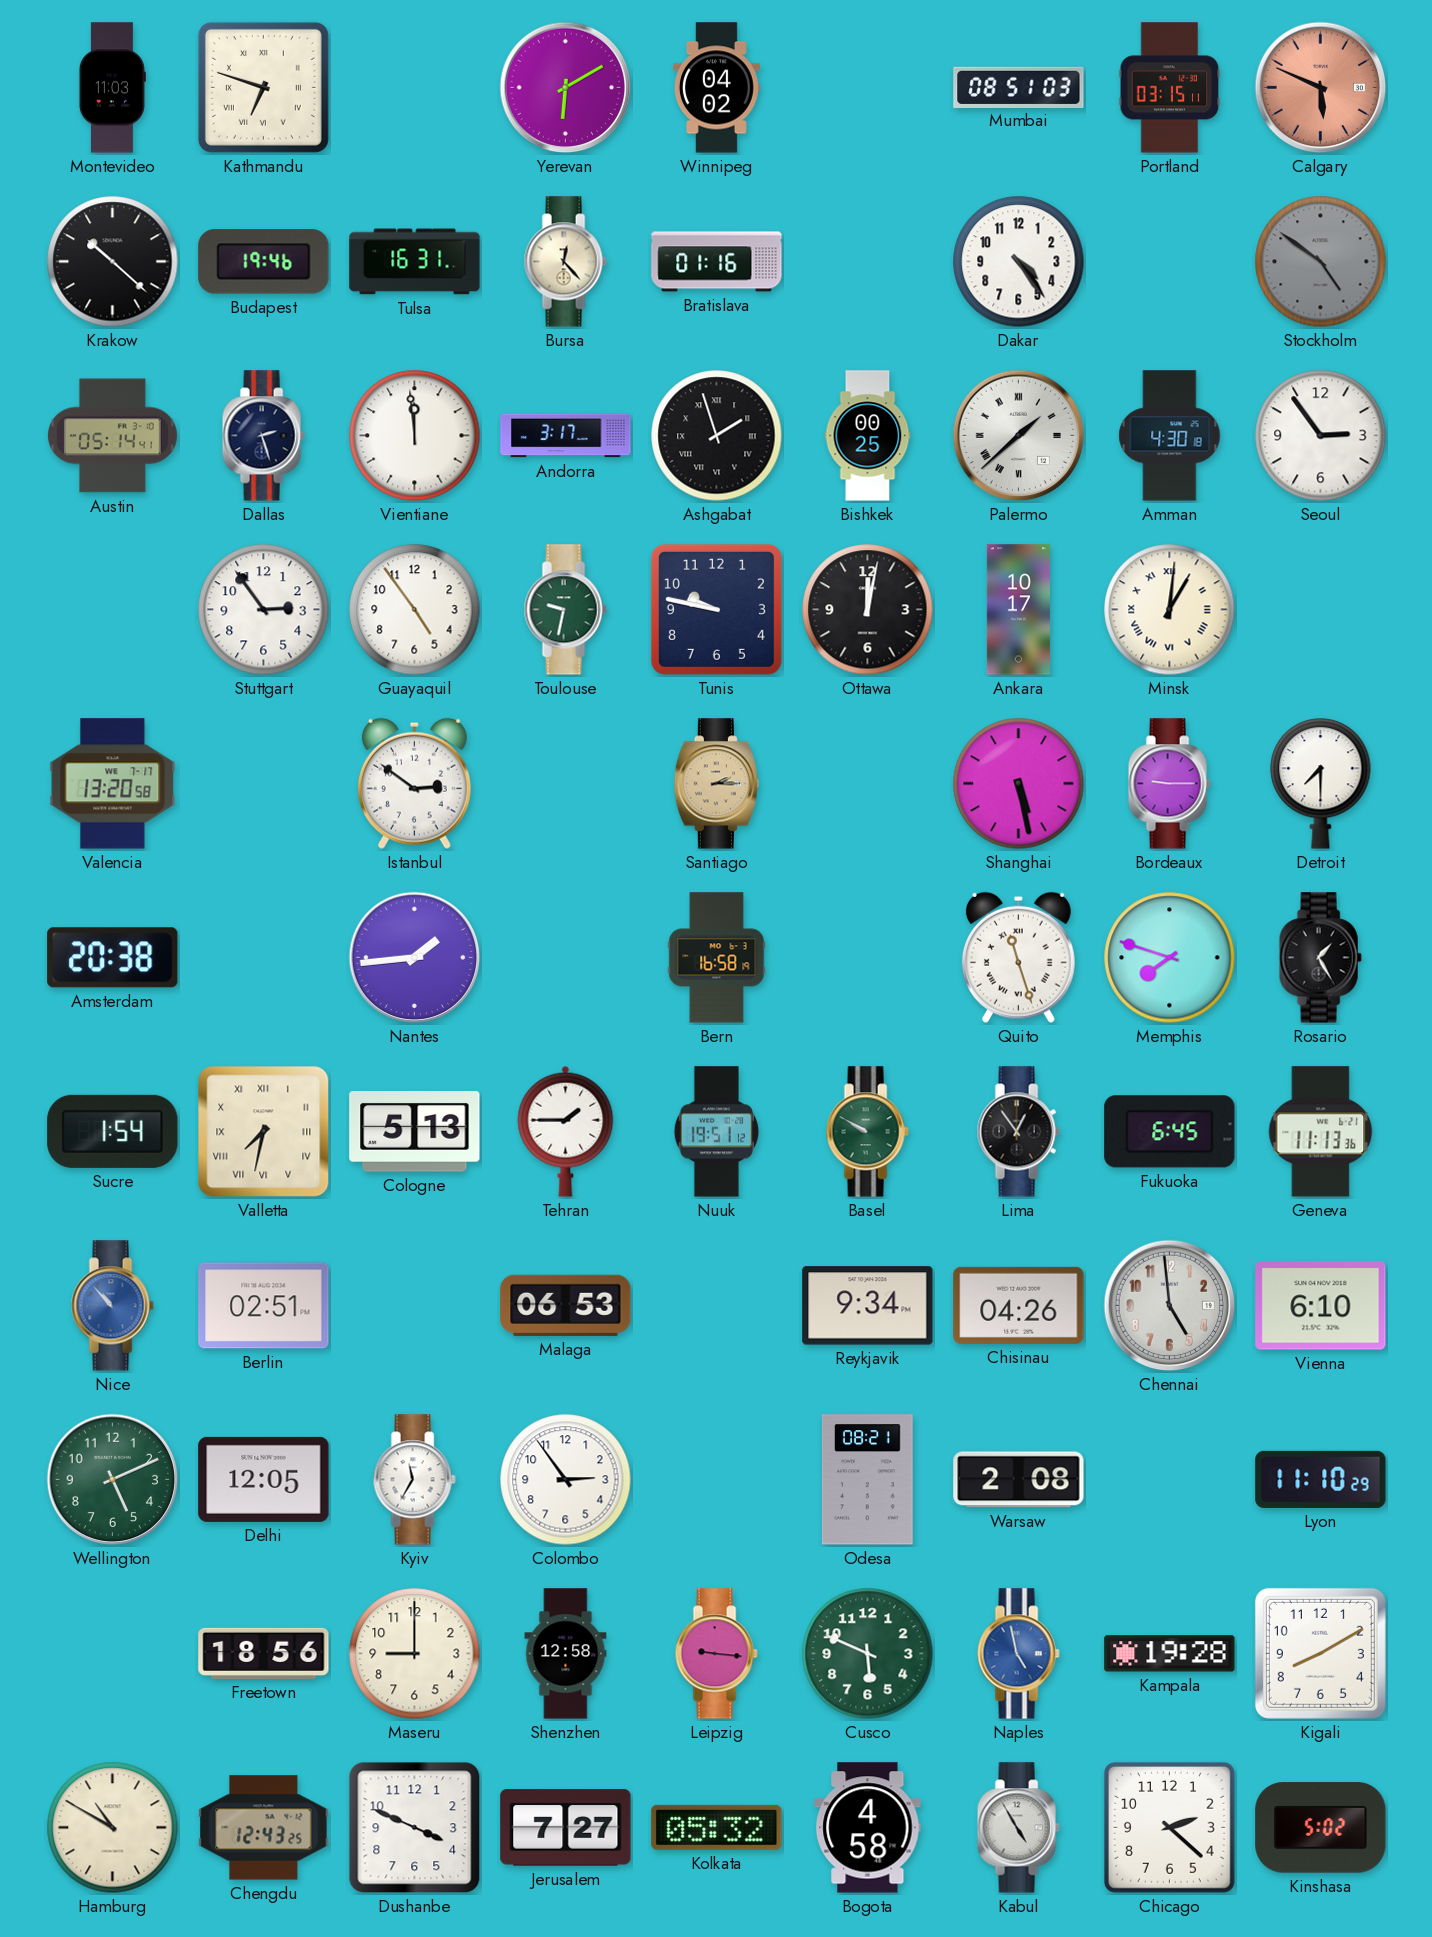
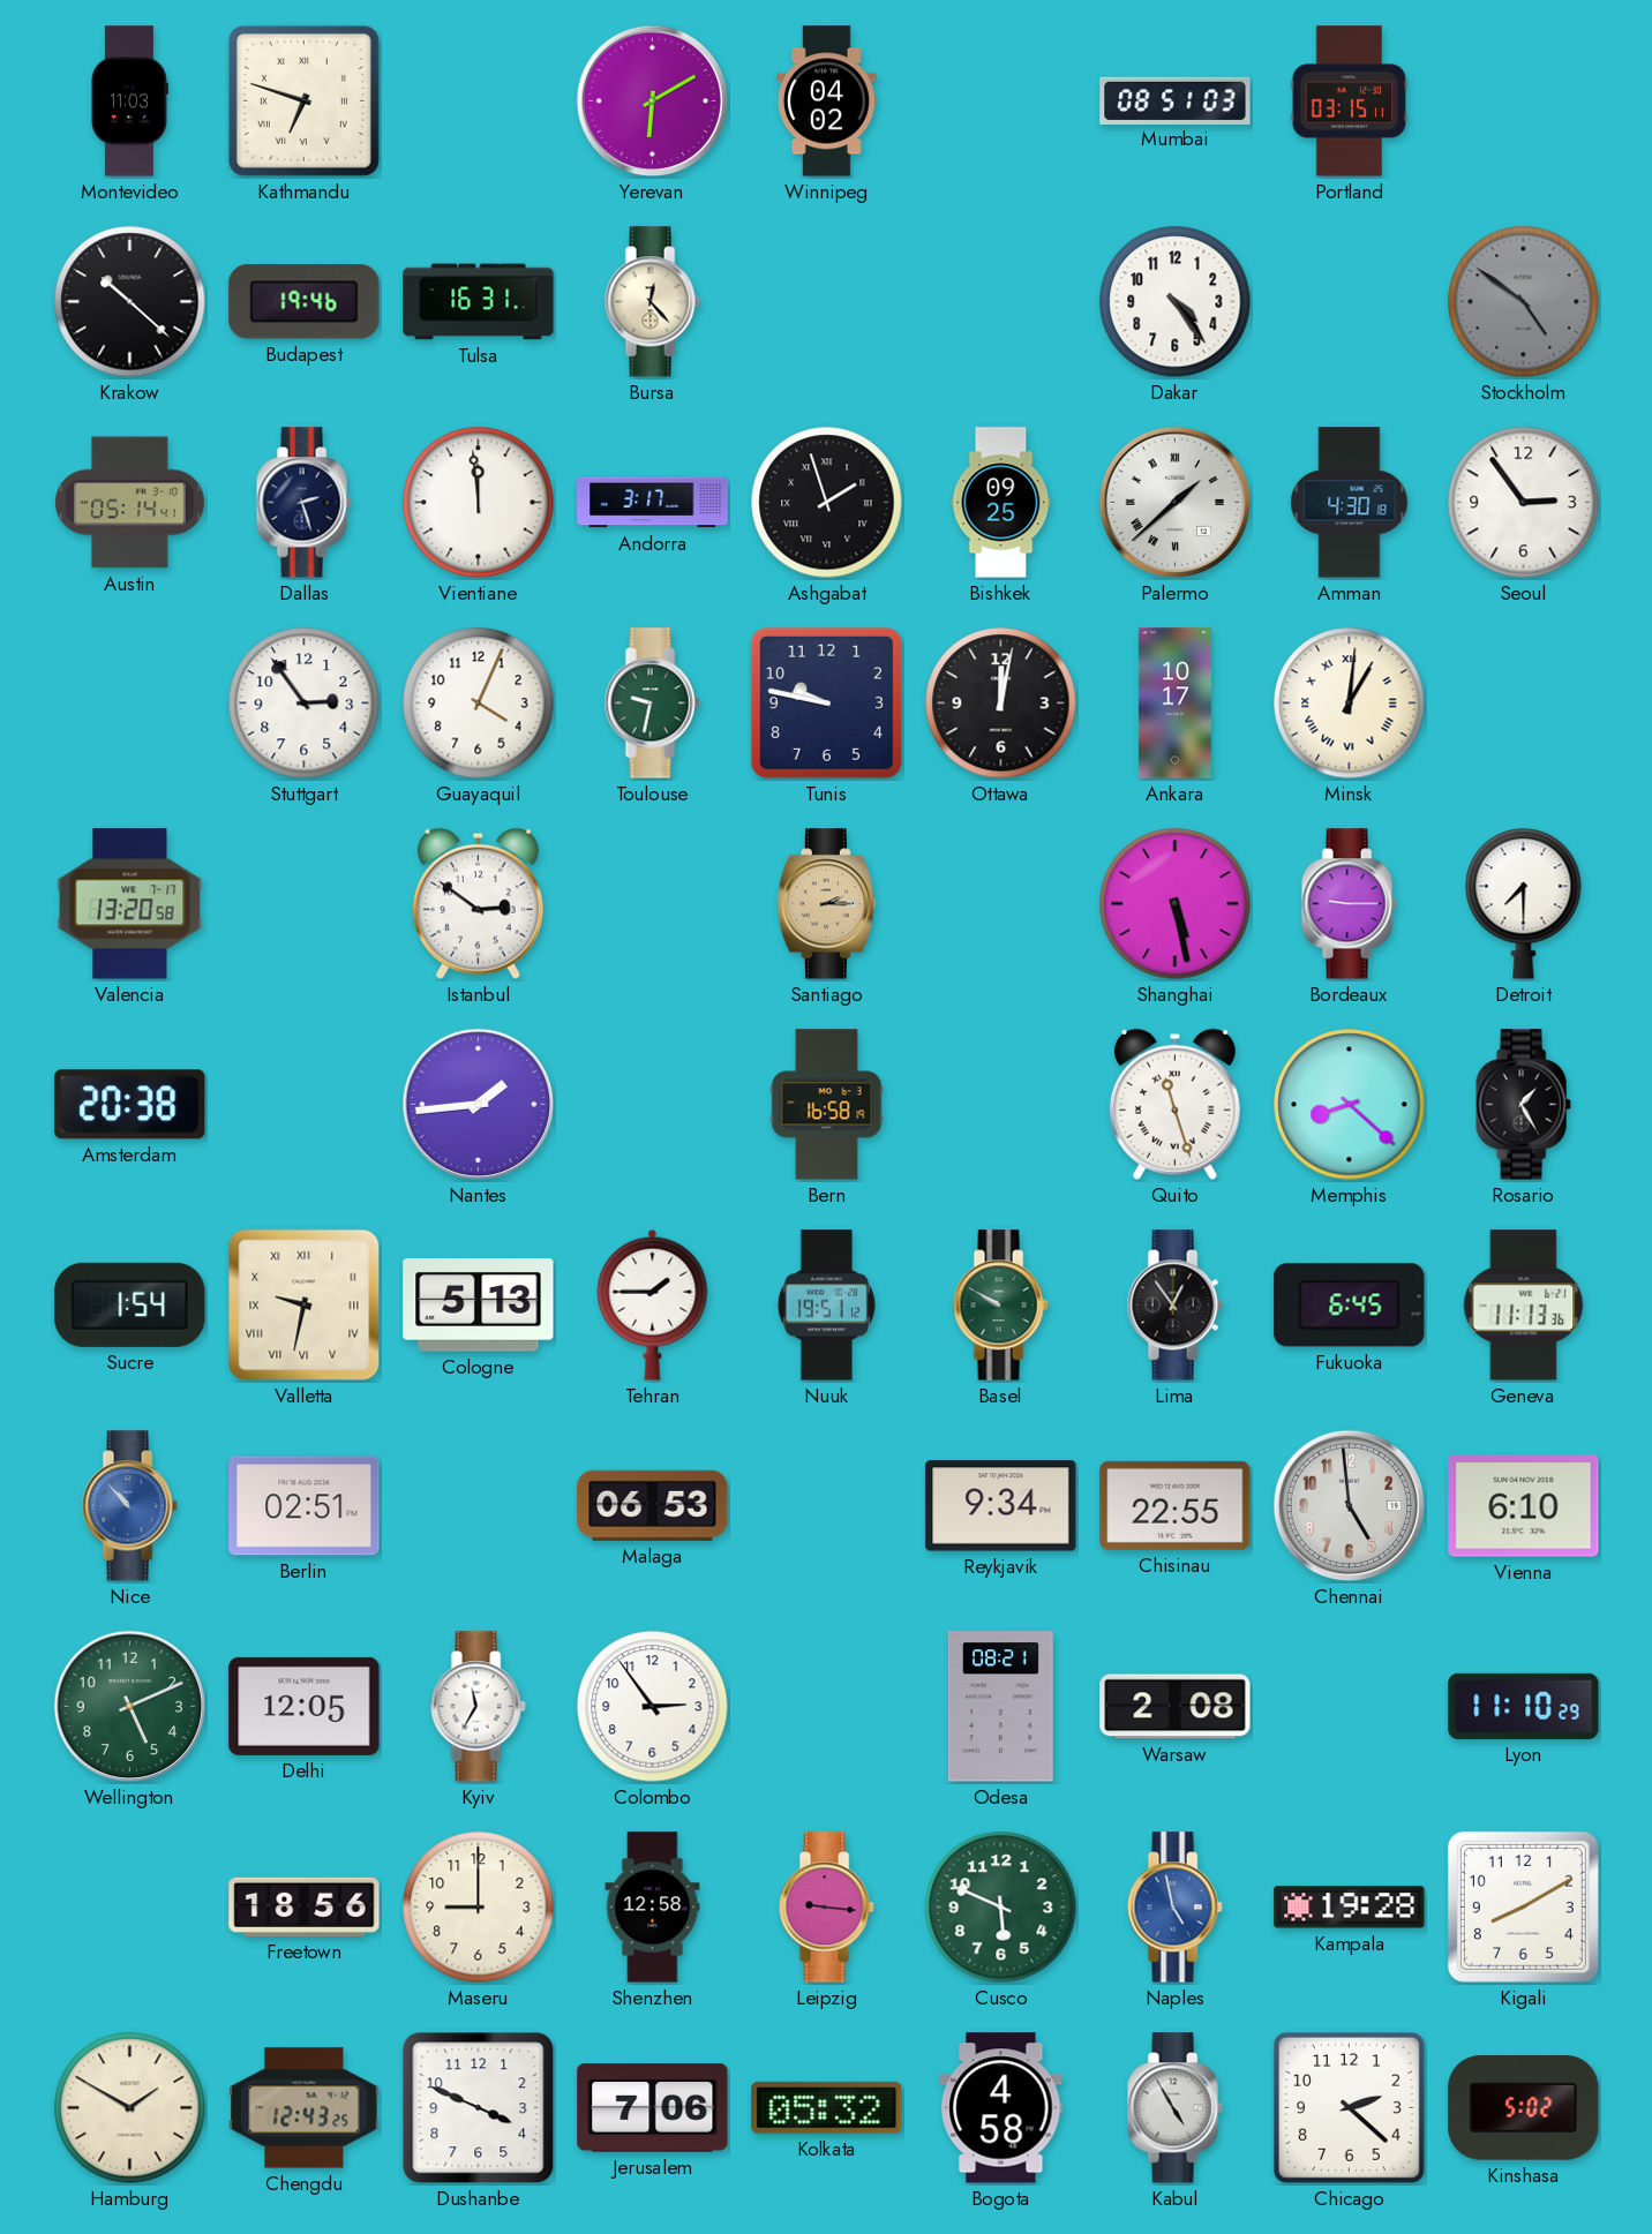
Calgary: 5:49 -> none
Bratislava: 01:16 -> none
Bishkek: 00:25 -> 09:25
Guayaquil: 4:54 -> 4:04
Memphis: 7:48 -> 8:22
Valletta: 7:32 -> 9:32
Chisinau: 04:26 -> 22:55
Hamburg: 10:50 -> 1:50
Jerusalem: 7:27 -> 7:06
